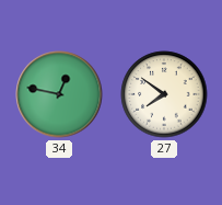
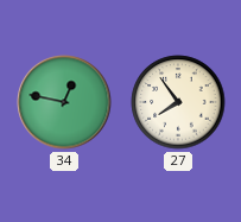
27: 7:51 -> 7:54
